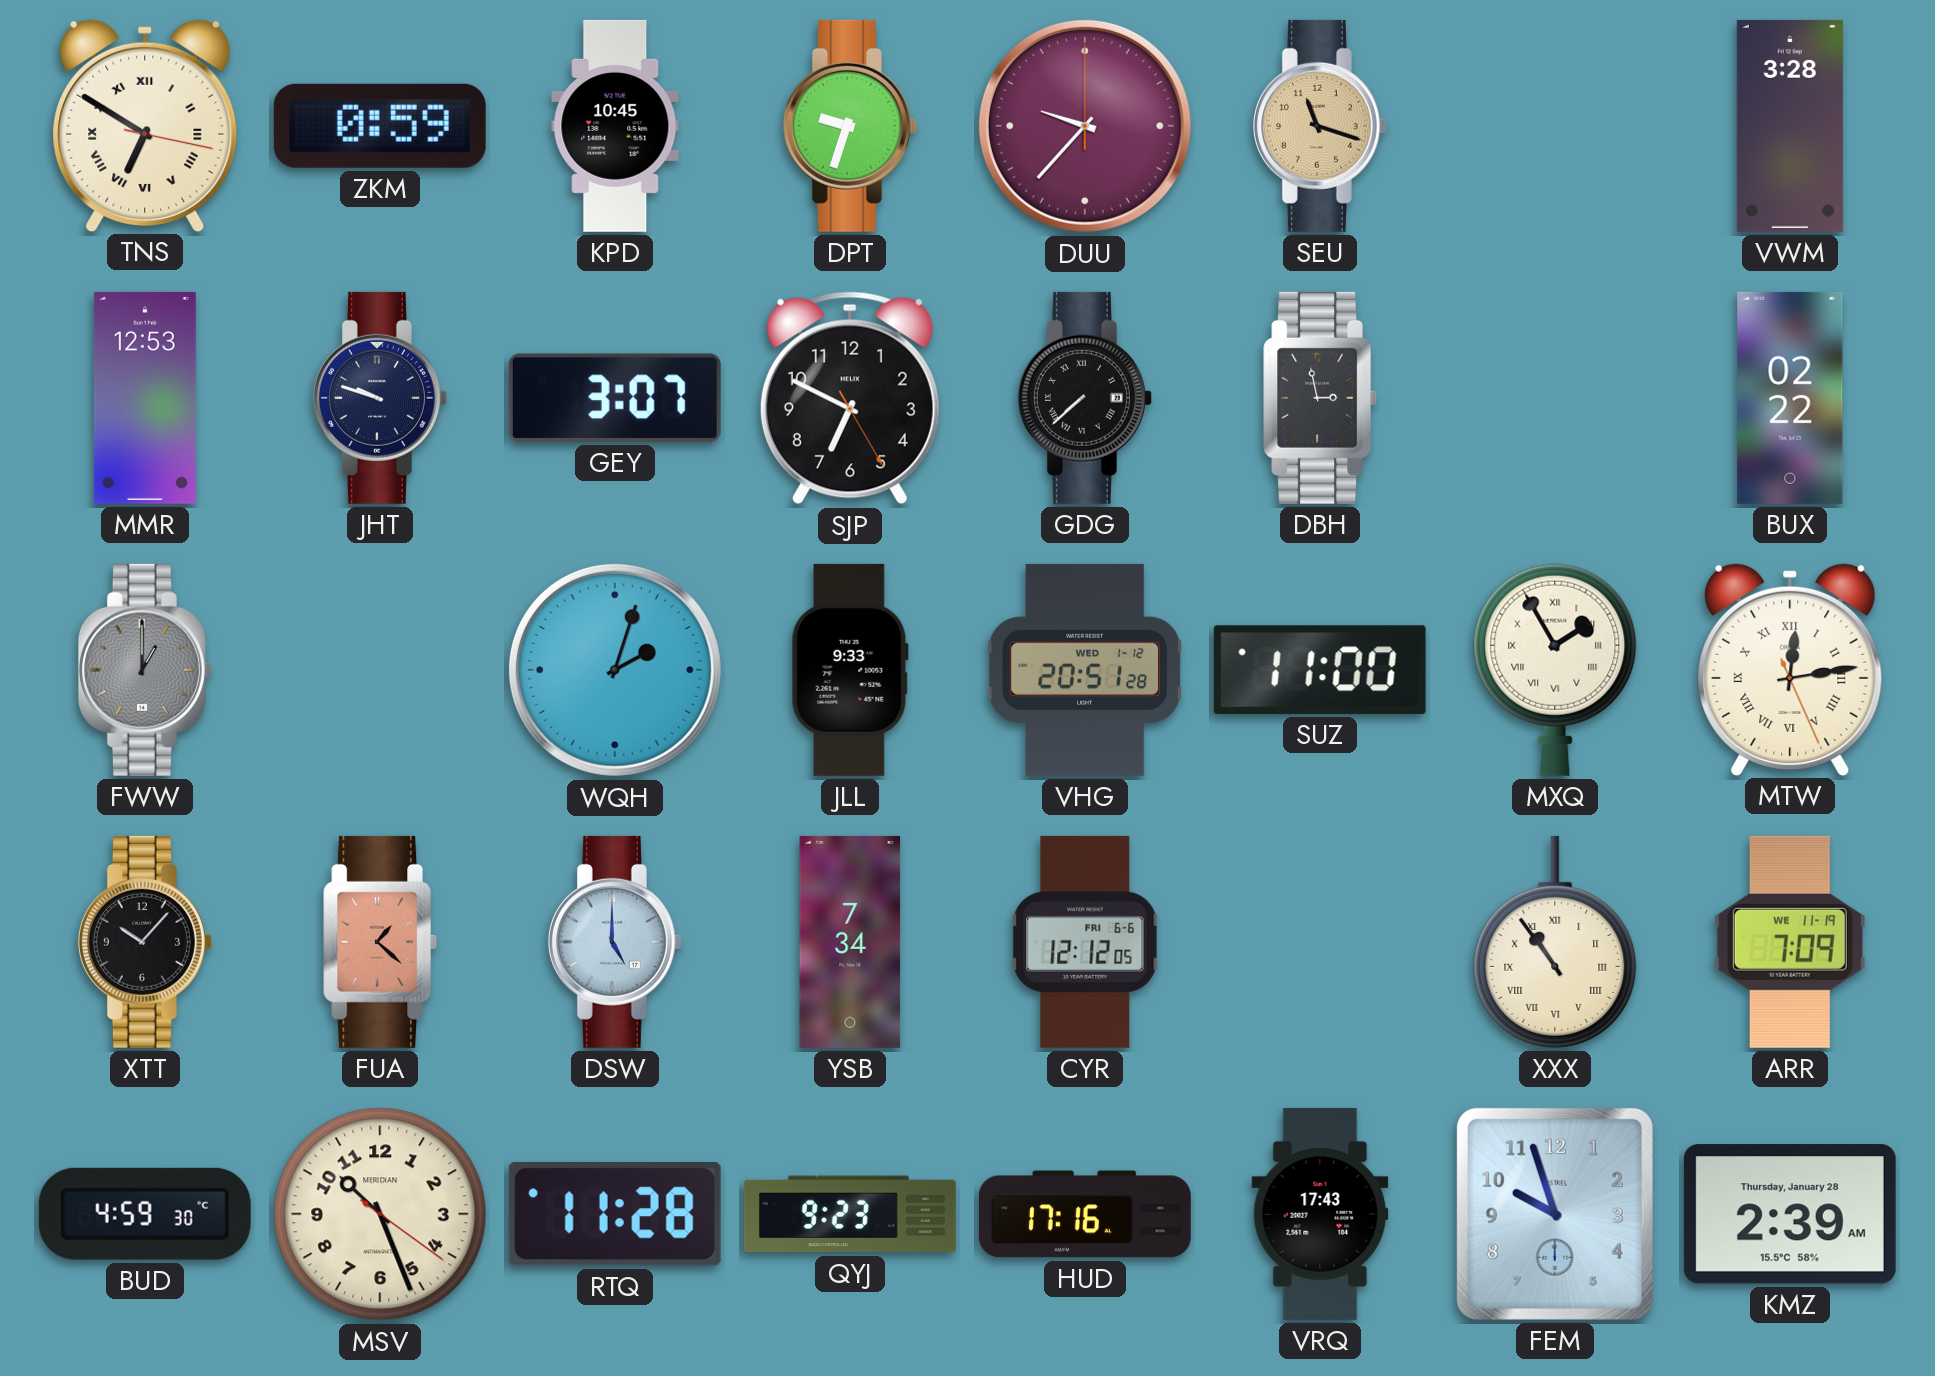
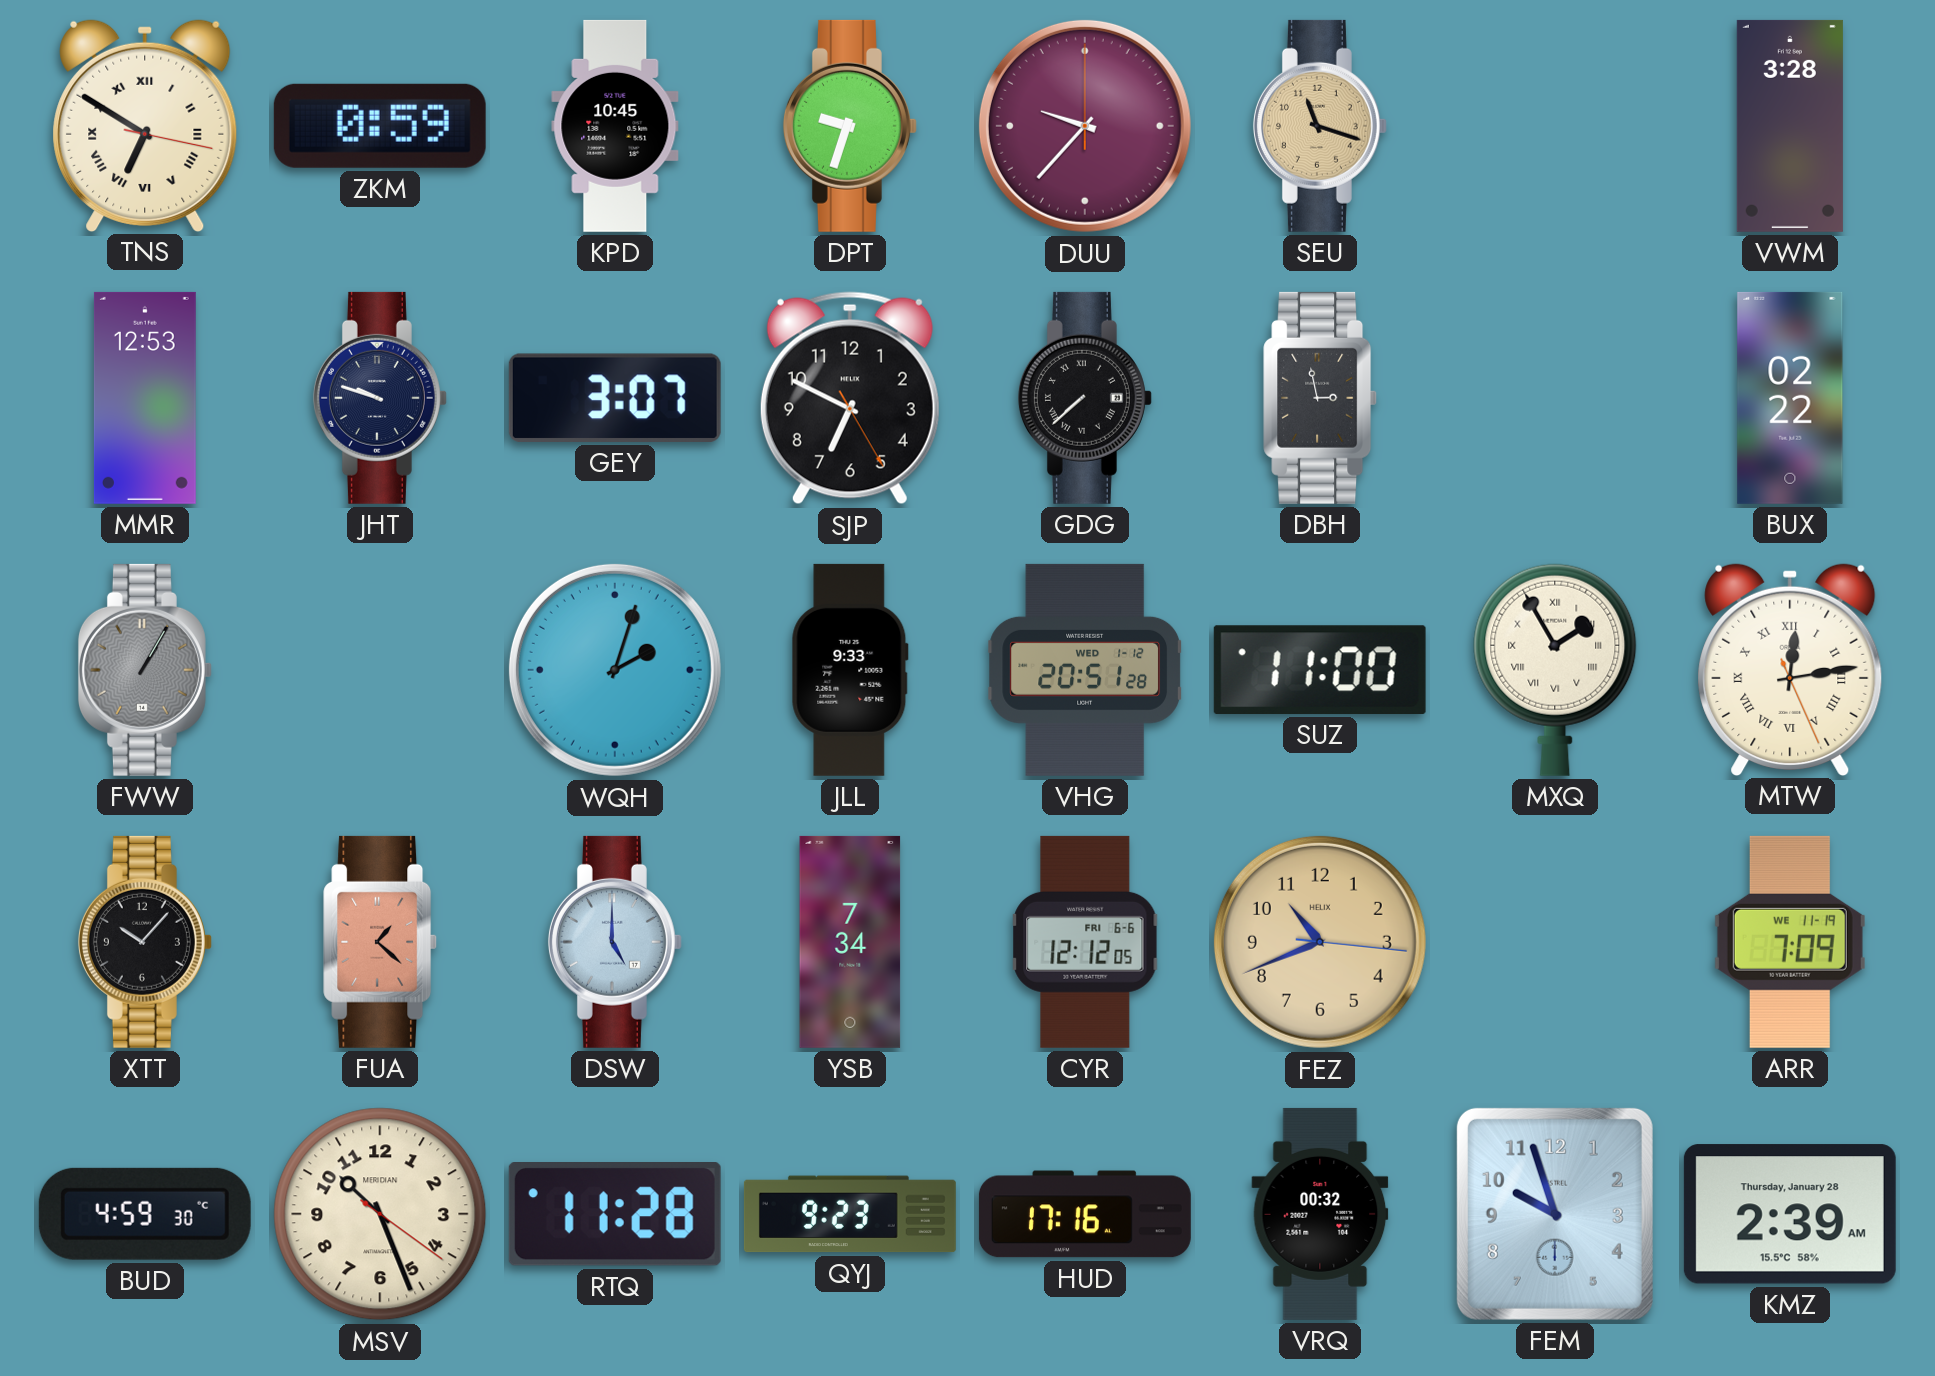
FWW: 1:00 -> 1:05
FEZ: none -> 10:41
XXX: 10:54 -> none
VRQ: 17:43 -> 00:32
